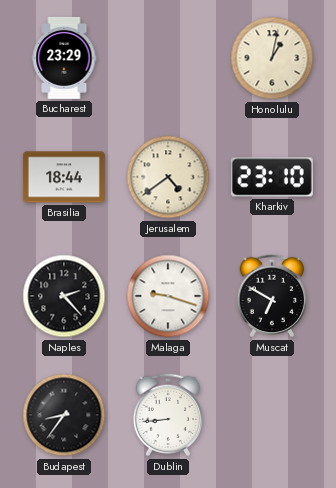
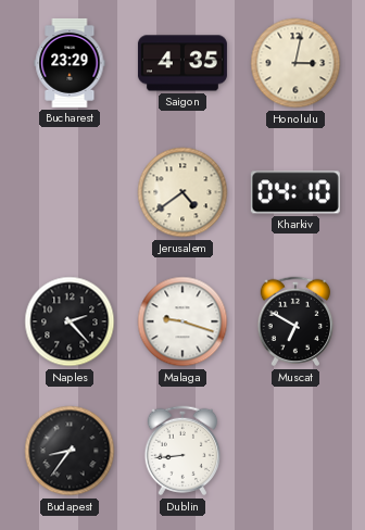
Saigon: none -> 4:35
Honolulu: 1:02 -> 3:02
Brasilia: 18:44 -> none
Kharkiv: 23:10 -> 04:10
